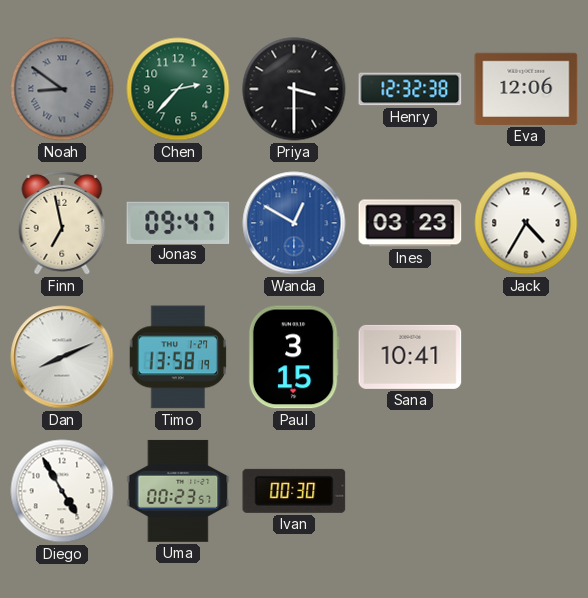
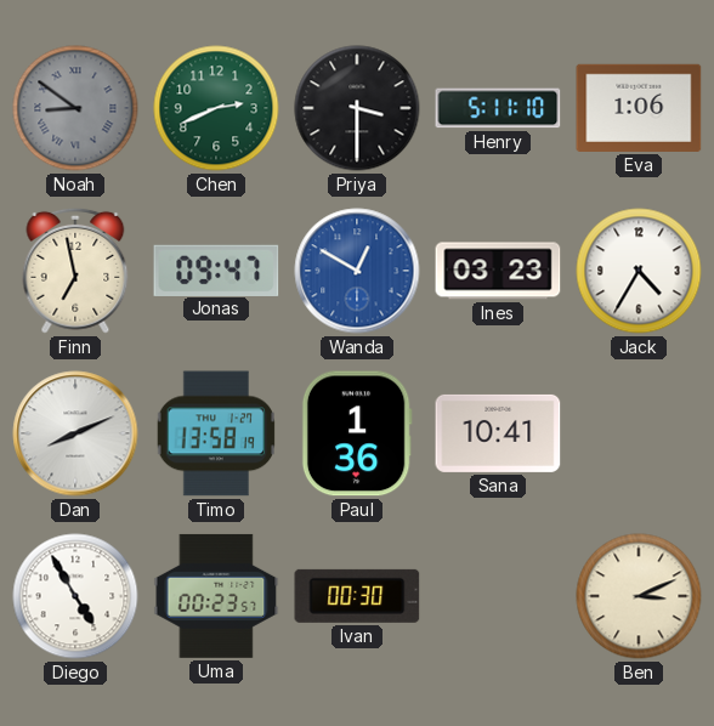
Chen: 2:37 -> 2:41
Henry: 12:32 -> 5:11
Eva: 12:06 -> 1:06
Paul: 3:15 -> 1:36
Ben: none -> 3:11
